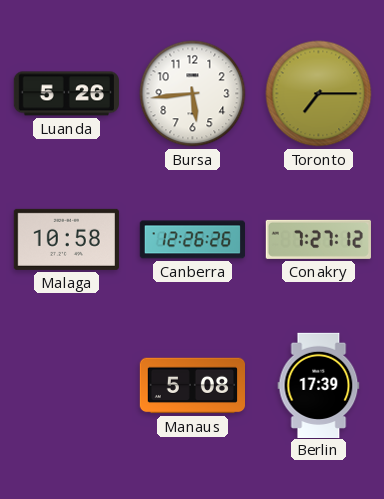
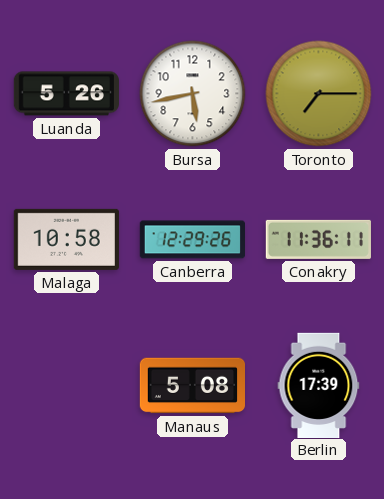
Bursa: 5:44 -> 5:43
Canberra: 12:26 -> 12:29
Conakry: 7:27 -> 11:36
